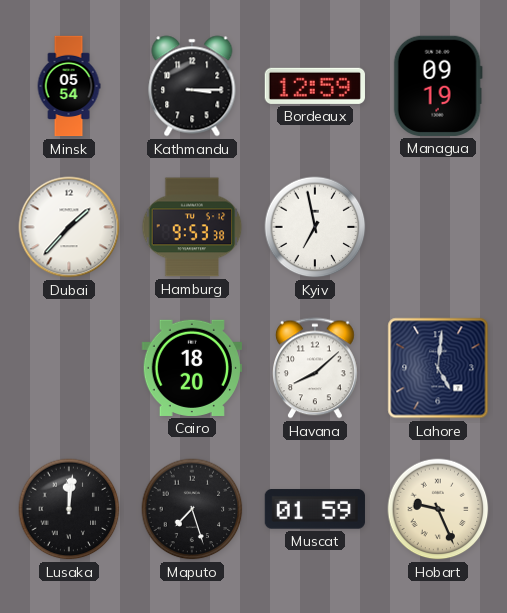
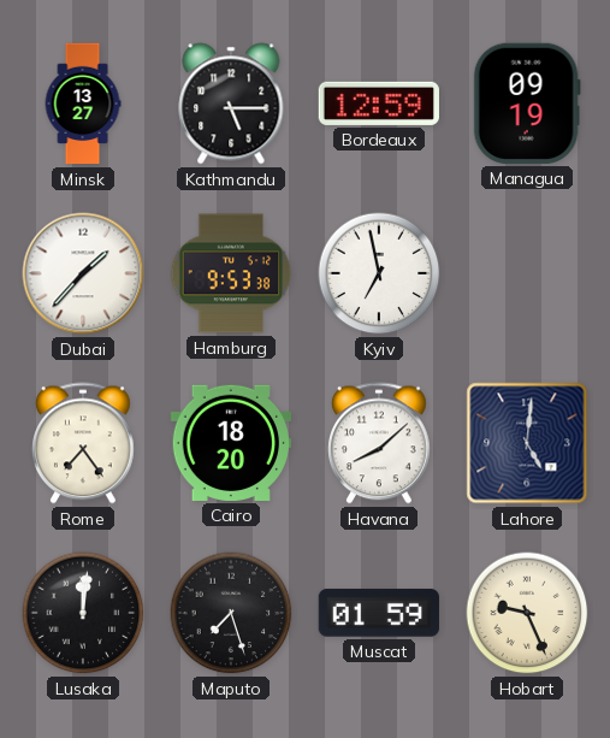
Minsk: 05:54 -> 13:27
Kathmandu: 3:15 -> 5:15
Rome: none -> 7:24
